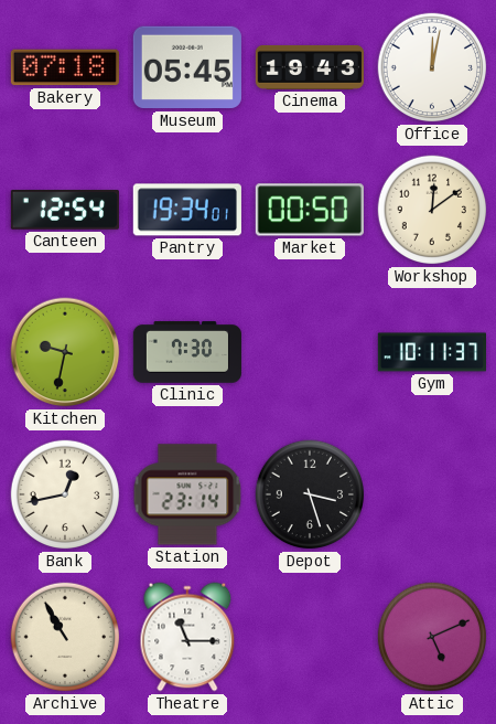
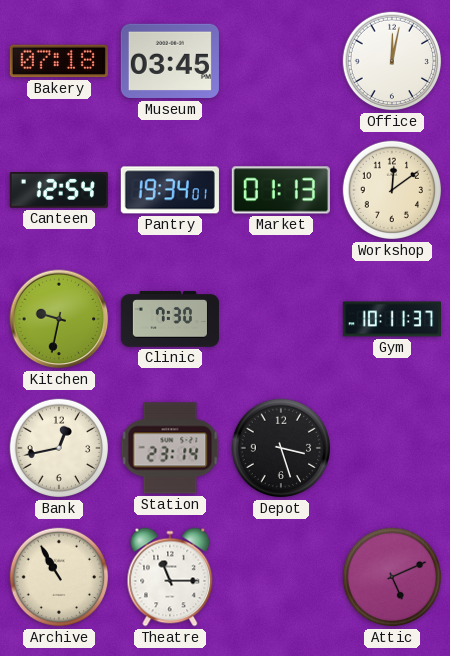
Museum: 05:45 -> 03:45
Cinema: 19:43 -> none
Market: 00:50 -> 01:13
